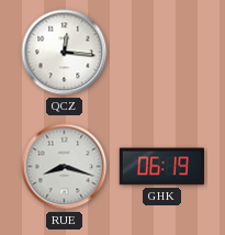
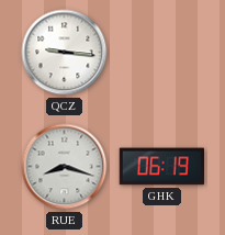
QCZ: 12:16 -> 9:16
